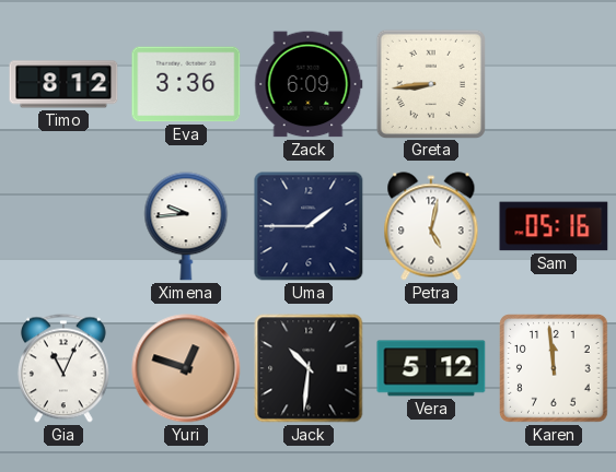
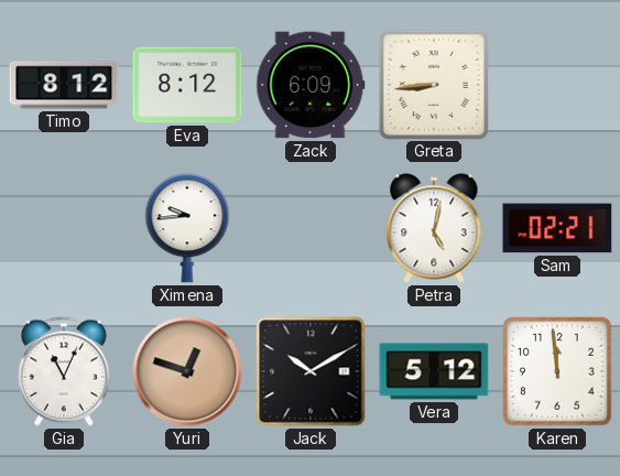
Eva: 3:36 -> 8:12
Uma: 1:45 -> none
Sam: 05:16 -> 02:21
Jack: 10:31 -> 10:10
